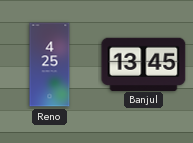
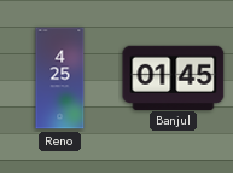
Banjul: 13:45 -> 01:45
